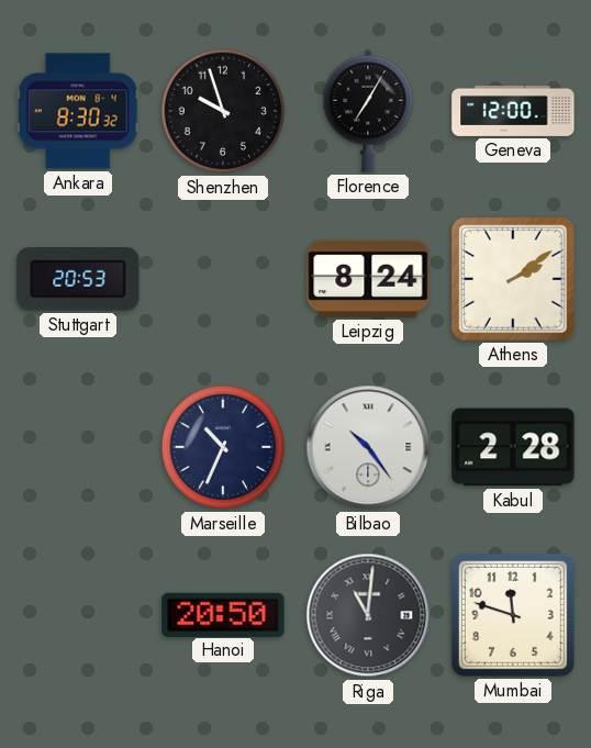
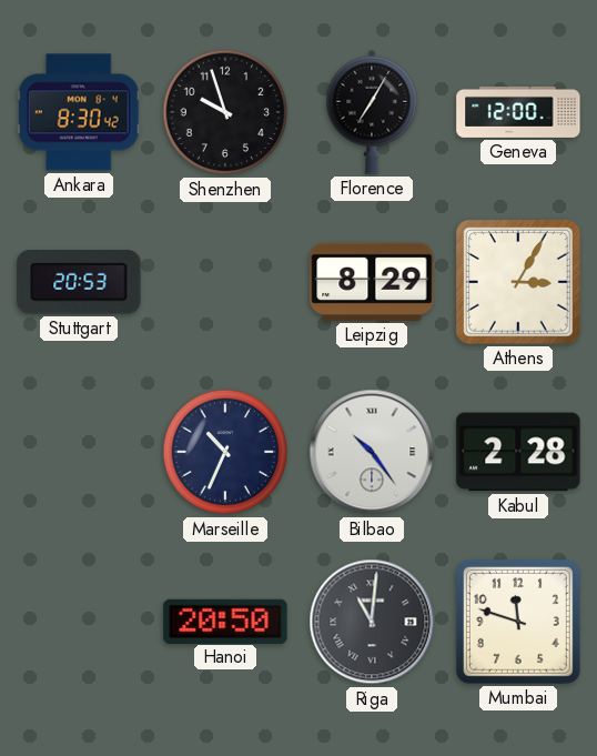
Ankara: 8:30:32 -> 8:30:42
Leipzig: 8:24 -> 8:29
Athens: 2:09 -> 3:05
